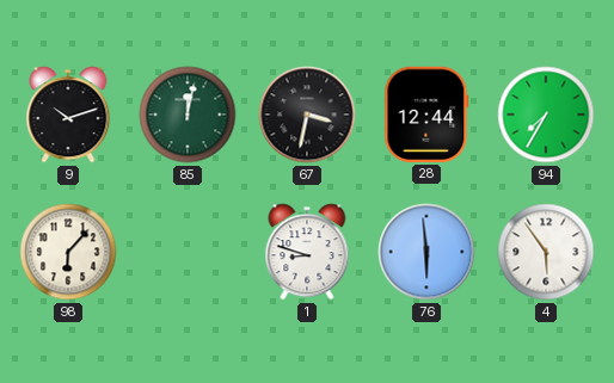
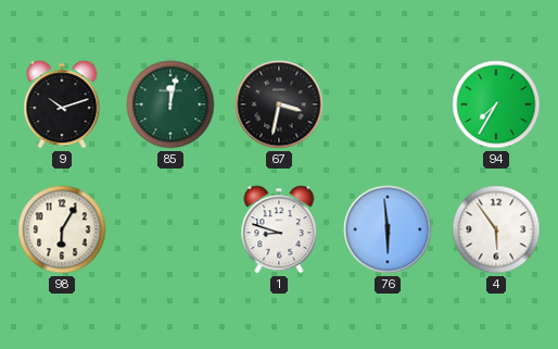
28: 12:44 -> none
98: 6:07 -> 6:05
